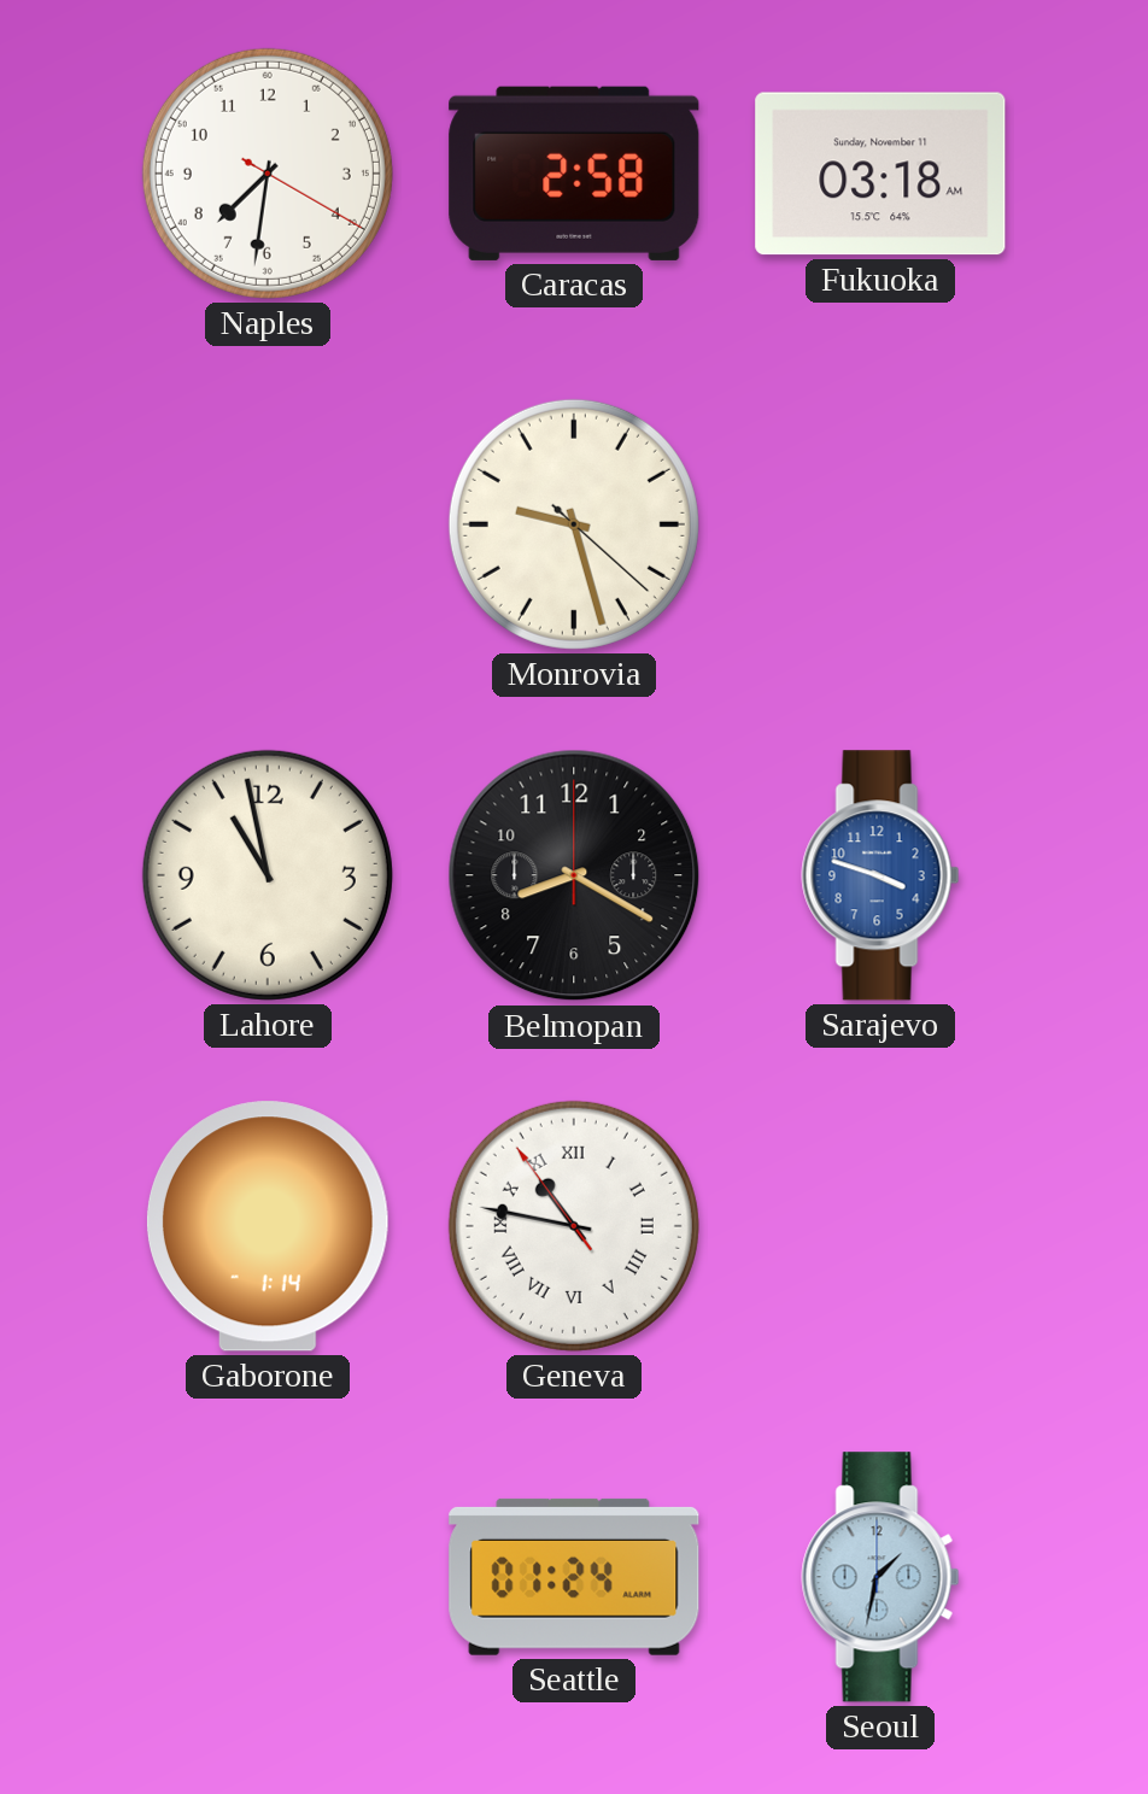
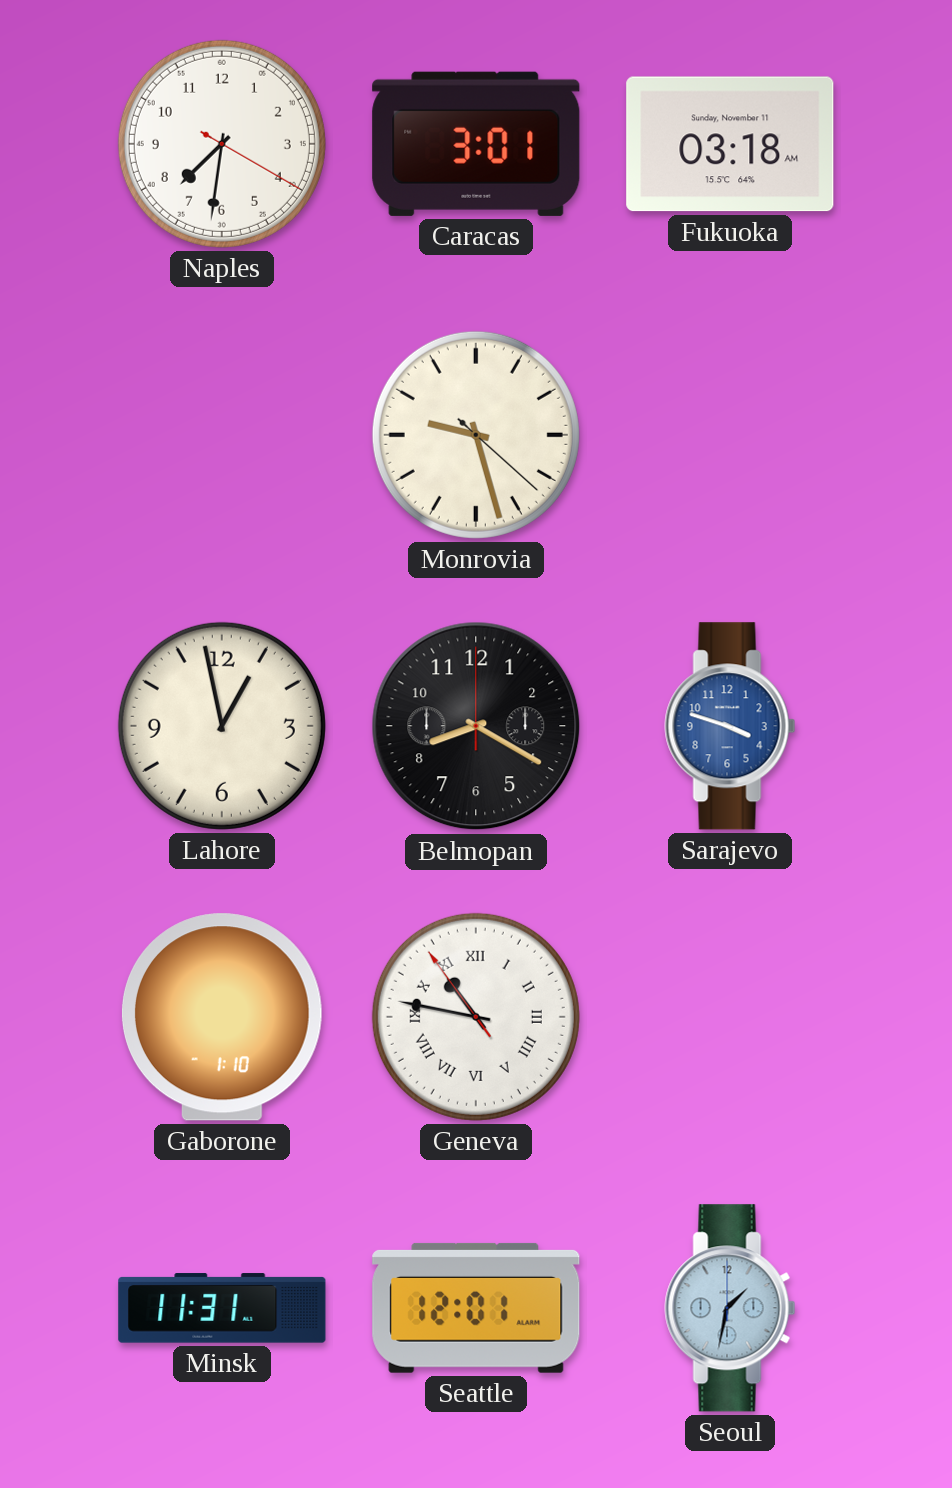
Caracas: 2:58 -> 3:01
Lahore: 10:58 -> 12:58
Gaborone: 1:14 -> 1:10
Minsk: none -> 11:31
Seattle: 01:24 -> 12:01
